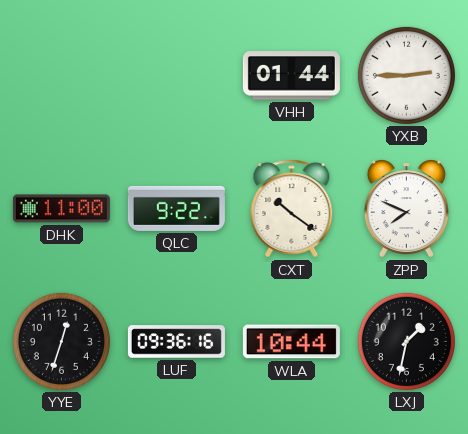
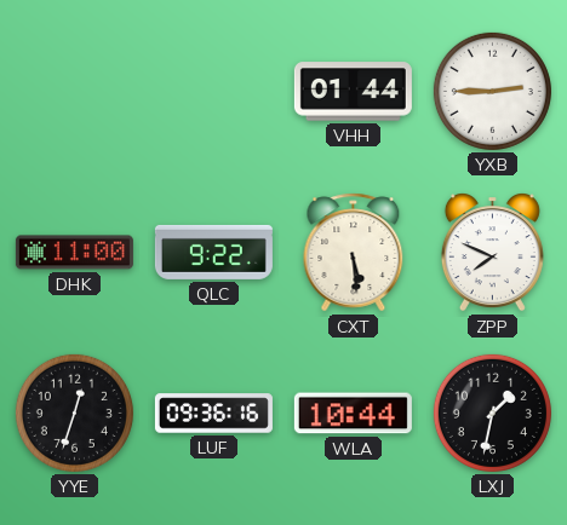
CXT: 10:21 -> 5:29
